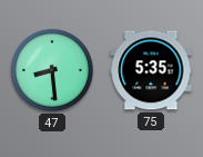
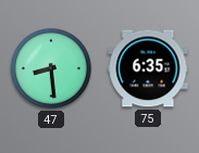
75: 5:35 -> 6:35
